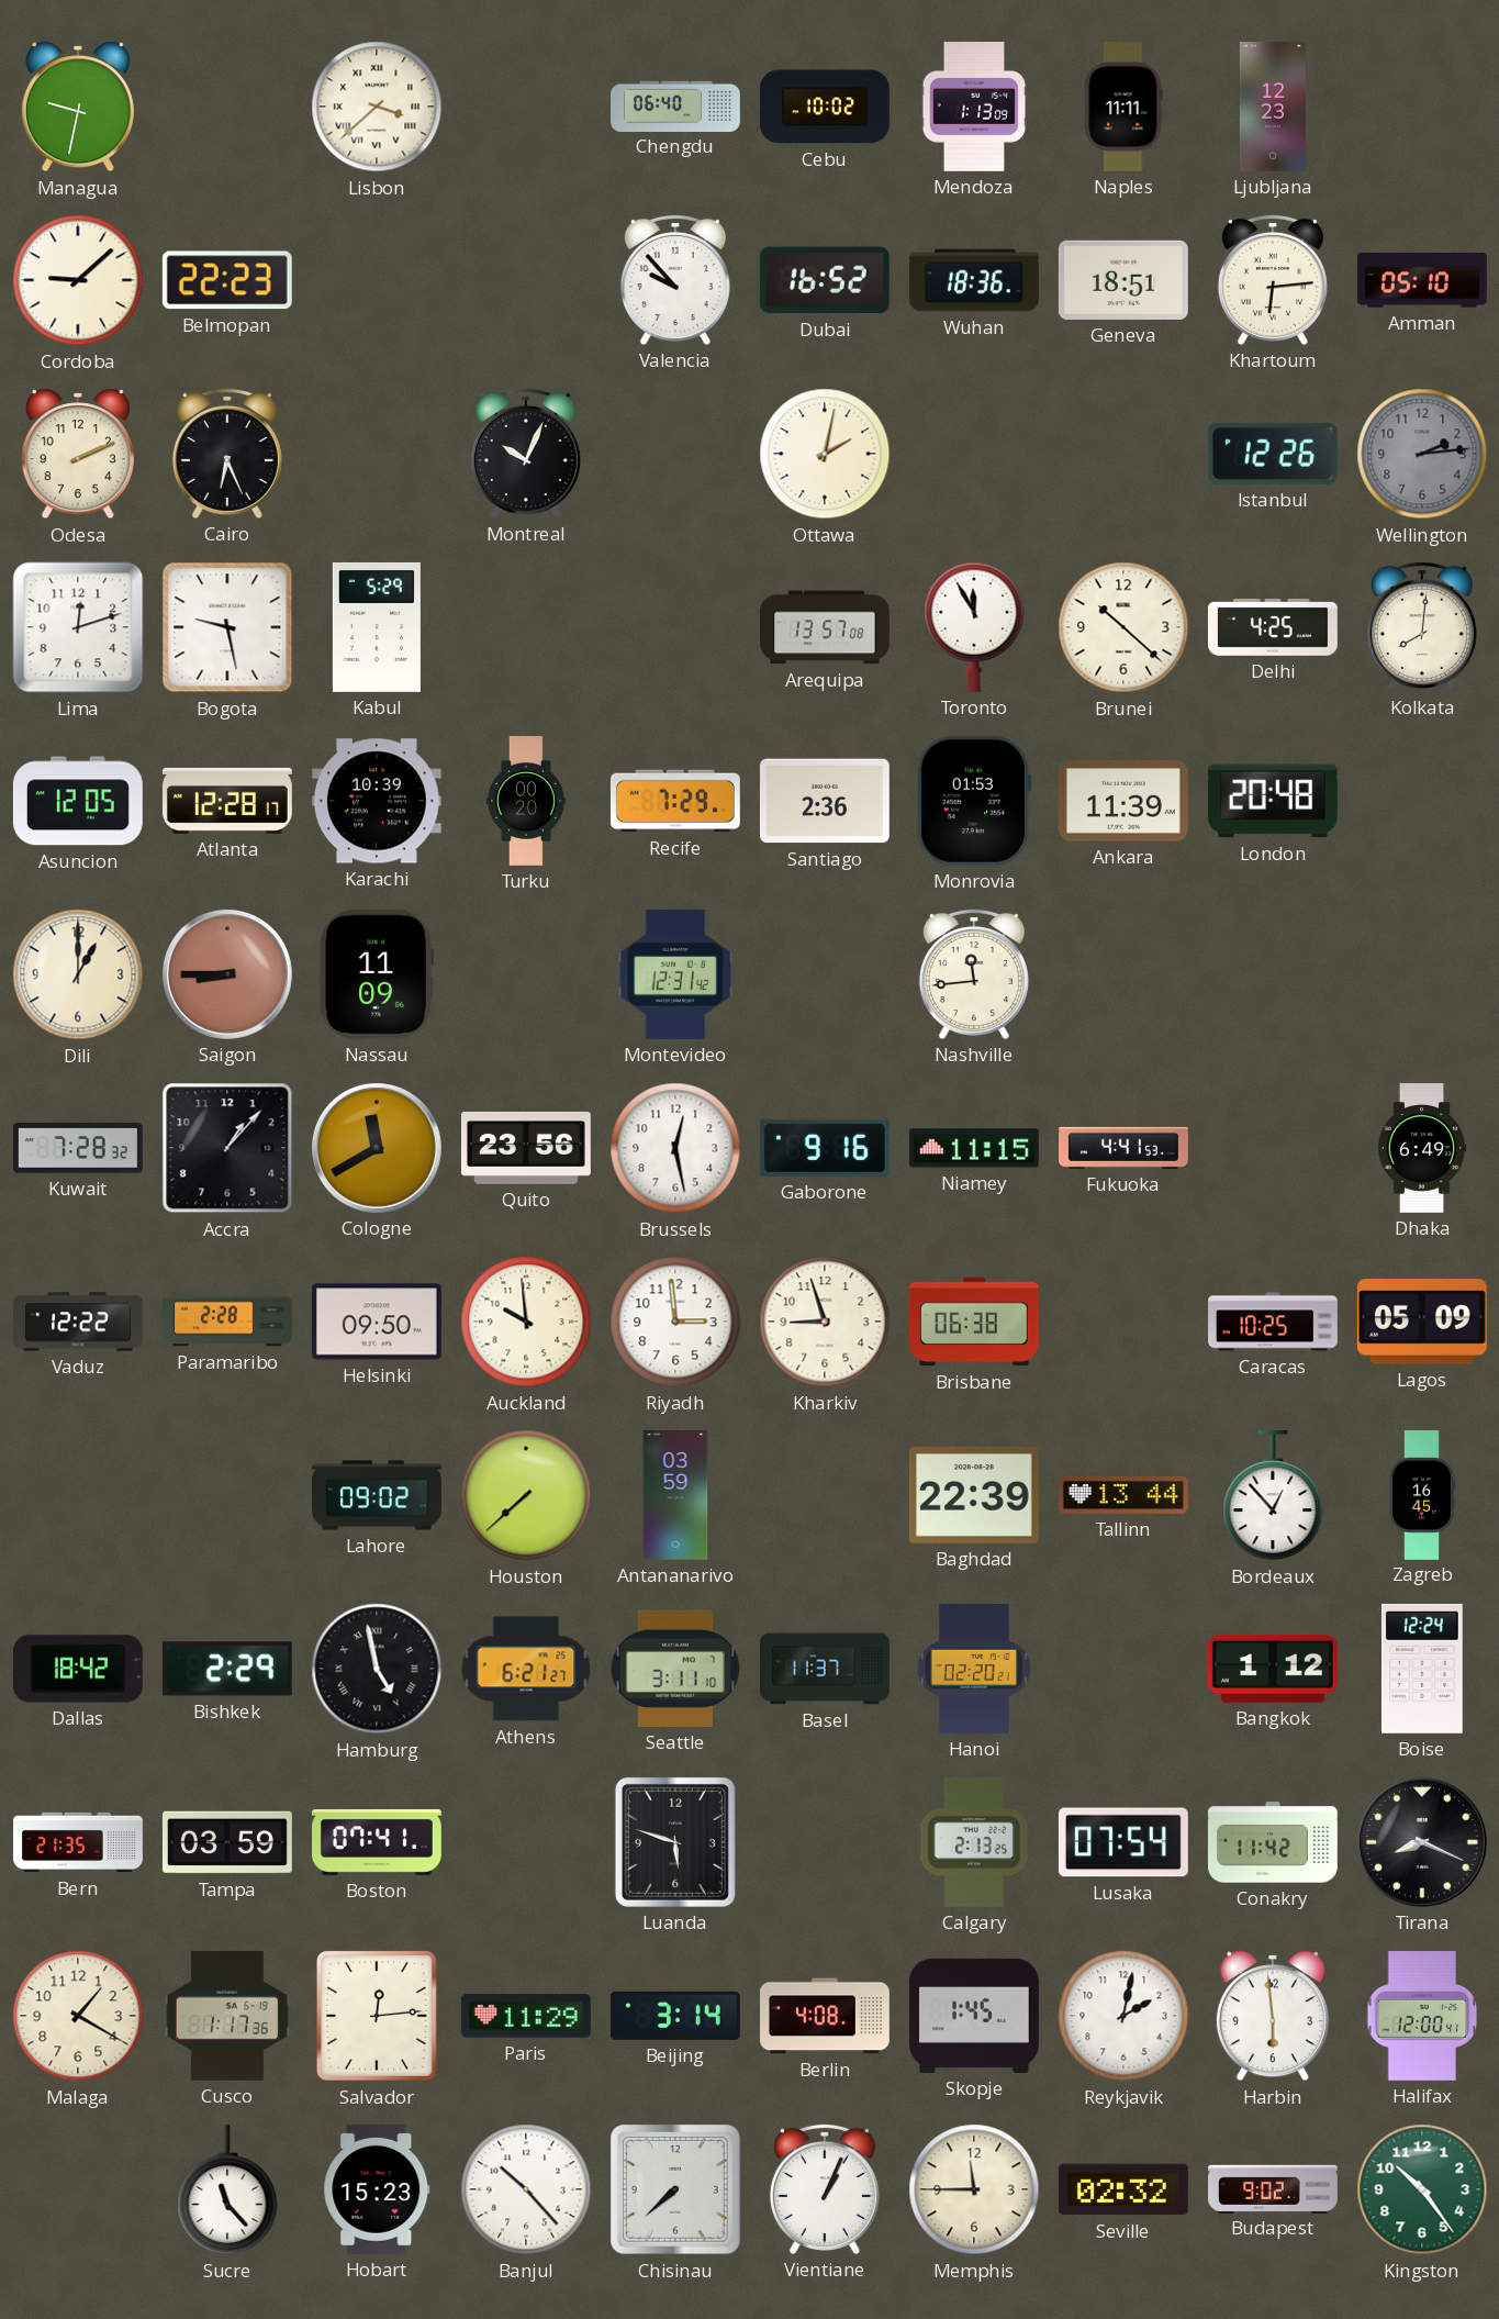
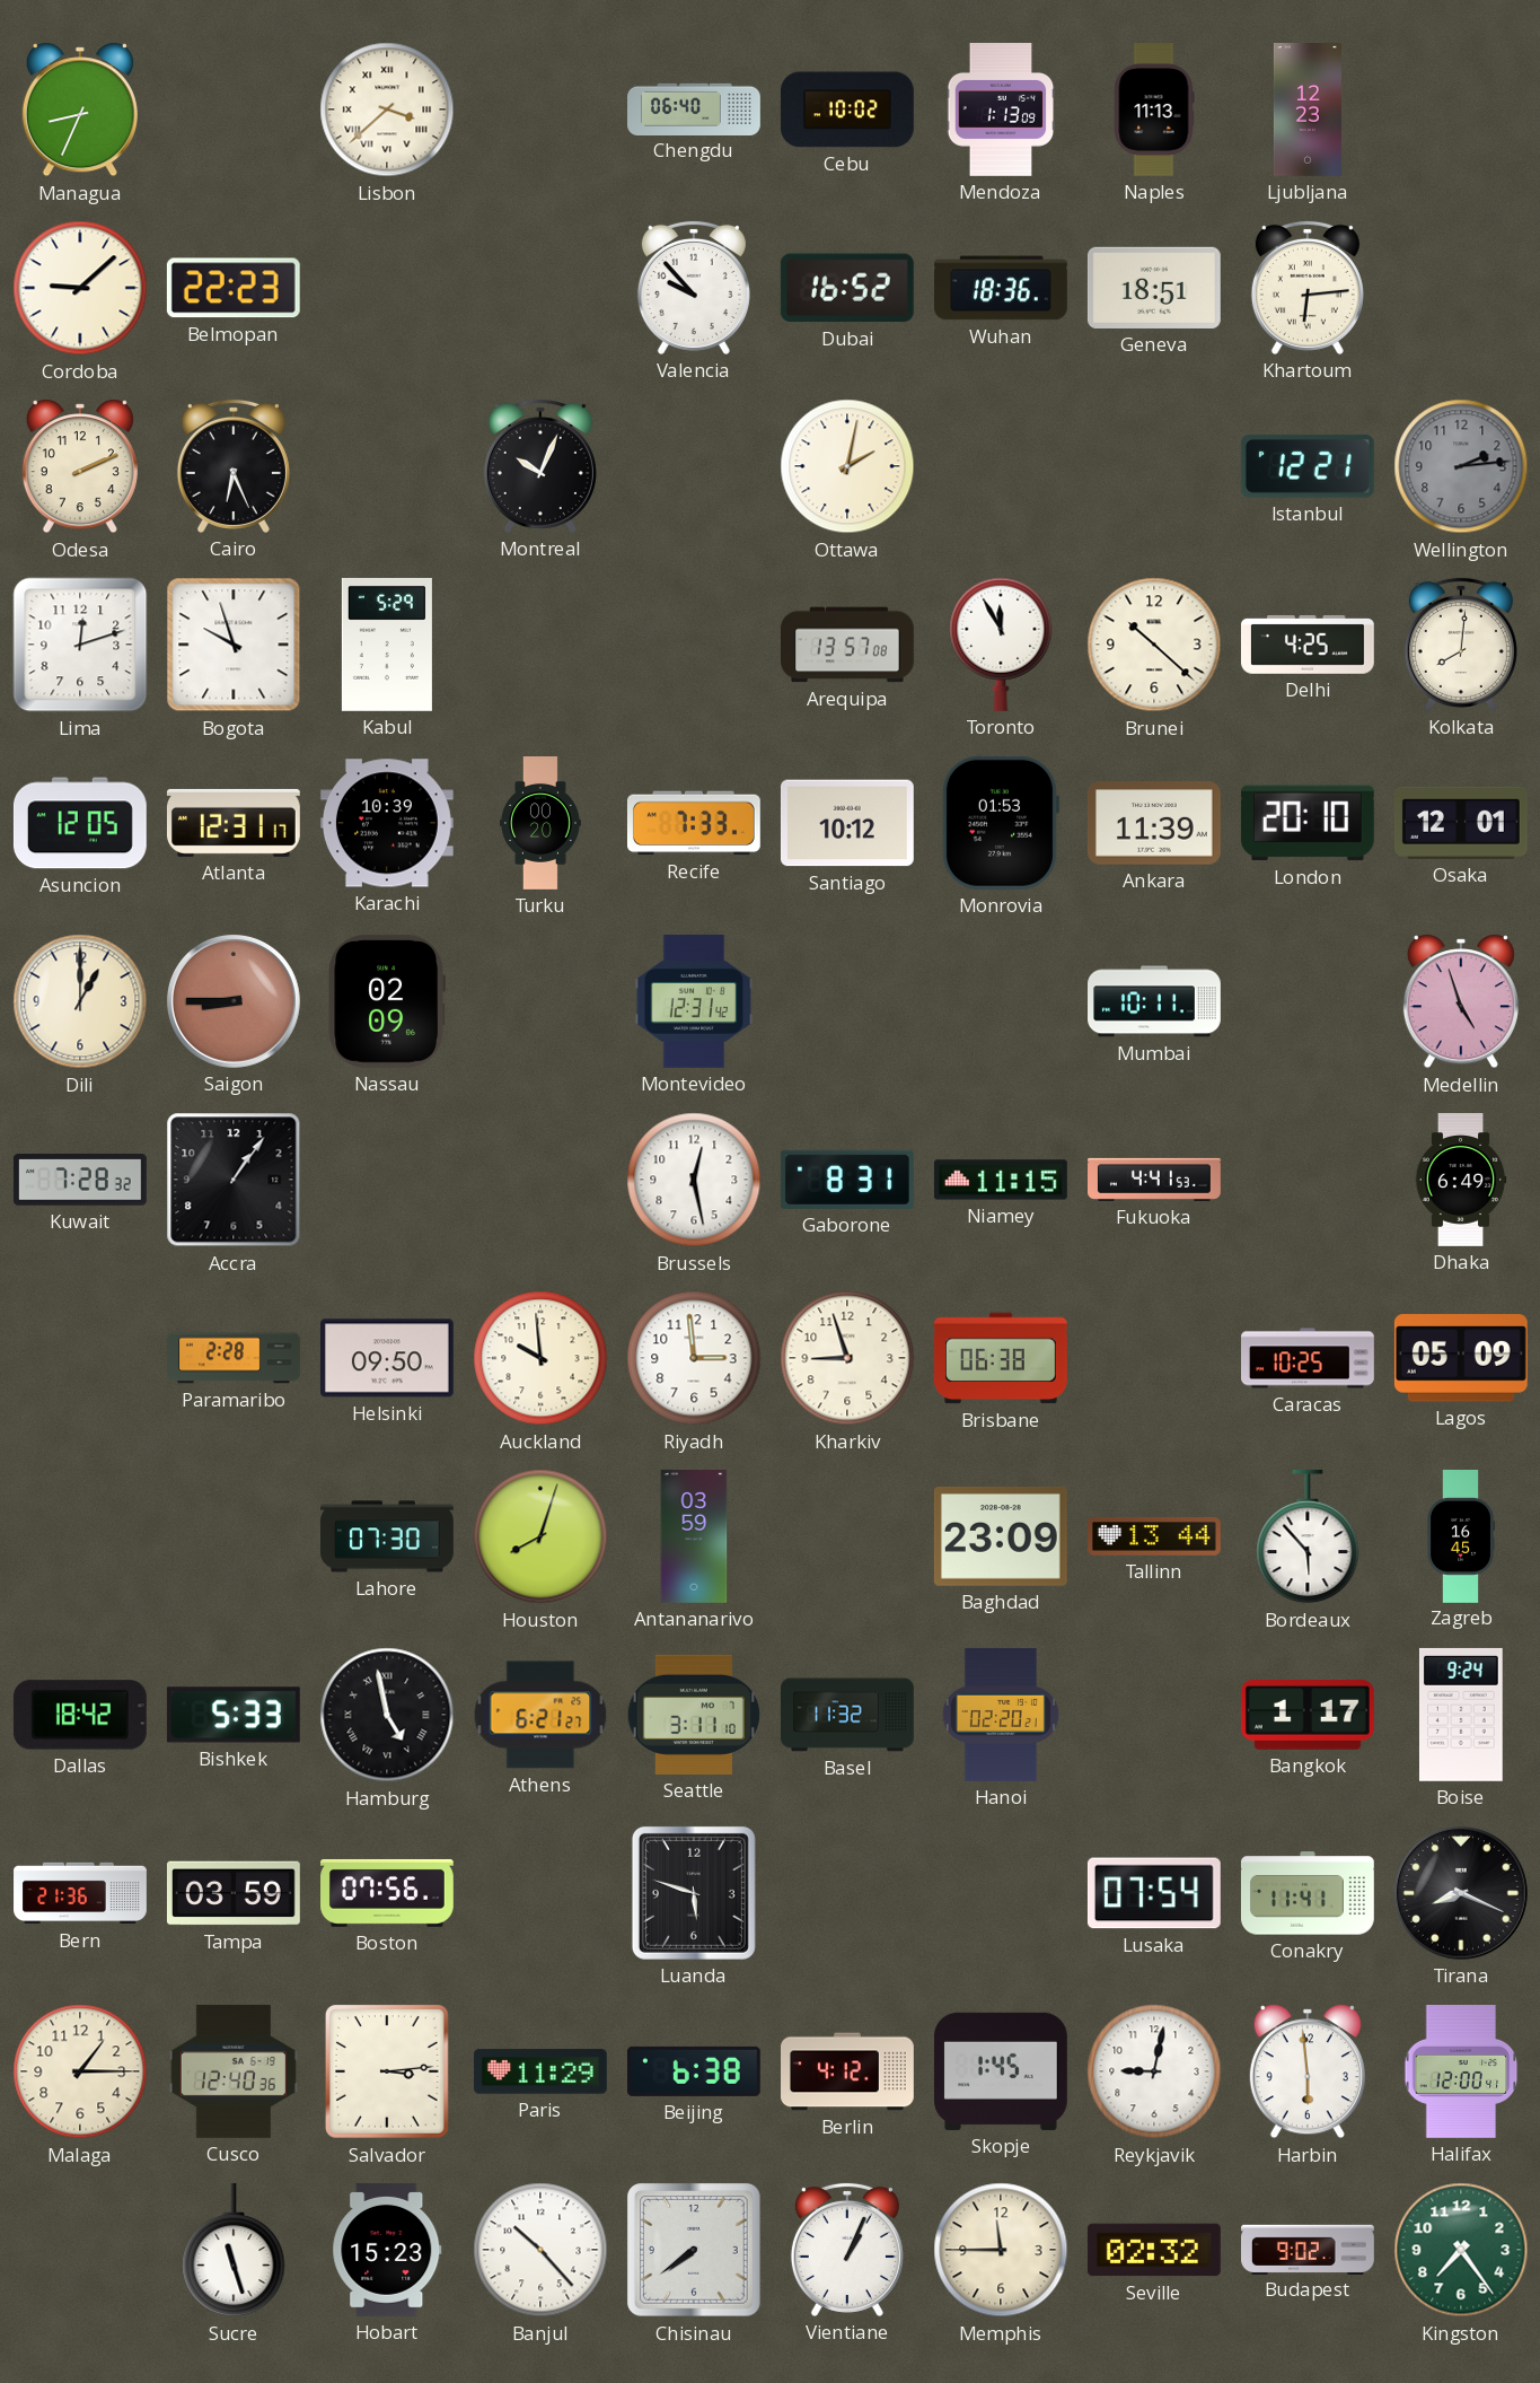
Managua: 9:32 -> 8:34
Naples: 11:11 -> 11:13
Amman: 05:10 -> none
Istanbul: 12:26 -> 12:21
Bogota: 9:28 -> 9:57
Atlanta: 12:28 -> 12:31
Recife: 7:29 -> 7:33
Santiago: 2:36 -> 10:12
London: 20:48 -> 20:10
Osaka: none -> 12:01
Nassau: 11:09 -> 02:09
Nashville: 11:44 -> none
Mumbai: none -> 10:11
Medellin: none -> 4:57
Accra: 1:07 -> 1:06
Cologne: 11:40 -> none
Quito: 23:56 -> none
Gaborone: 9:16 -> 8:31
Vaduz: 12:22 -> none
Lahore: 09:02 -> 07:30
Houston: 7:38 -> 8:03
Baghdad: 22:39 -> 23:09
Bordeaux: 12:53 -> 5:53
Bishkek: 2:29 -> 5:33
Basel: 11:37 -> 11:32
Bangkok: 1:12 -> 1:17
Boise: 12:24 -> 9:24
Bern: 21:35 -> 21:36
Boston: 07:41 -> 07:56
Calgary: 2:13 -> none
Conakry: 11:42 -> 11:41
Malaga: 1:20 -> 1:15
Cusco: 1:17 -> 12:40
Salvador: 12:14 -> 3:14
Beijing: 3:14 -> 6:38
Berlin: 4:08 -> 4:12
Reykjavik: 2:02 -> 9:02
Sucre: 11:23 -> 11:27
Chisinau: 7:38 -> 7:39
Kingston: 10:24 -> 7:24
